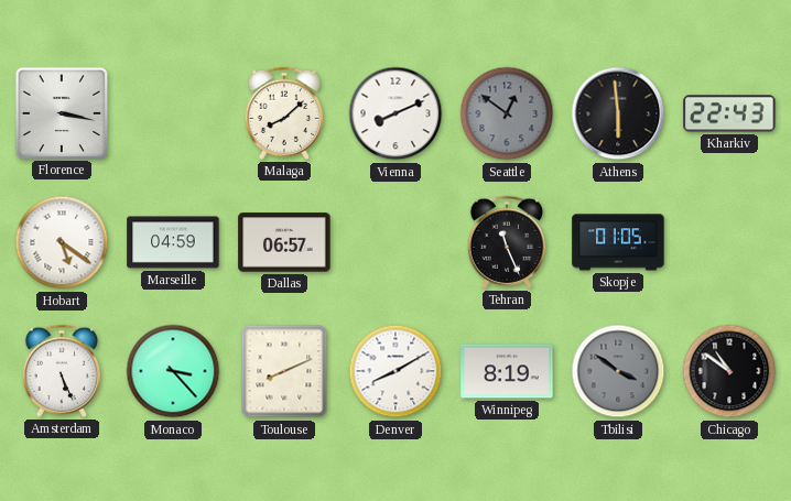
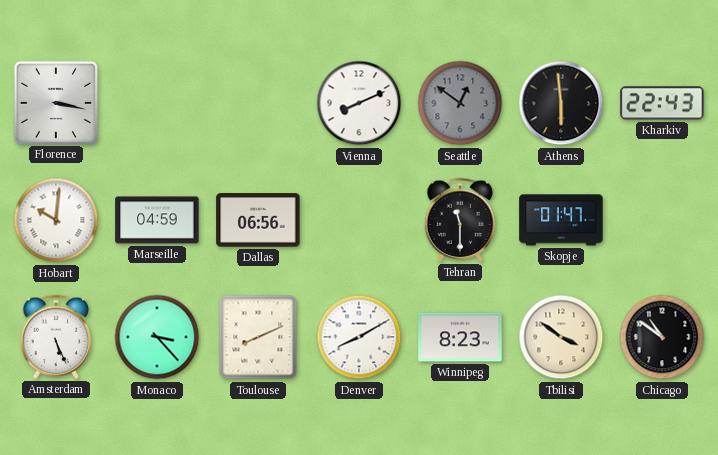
Malaga: 8:08 -> none
Hobart: 5:21 -> 10:01
Dallas: 06:57 -> 06:56
Tehran: 11:26 -> 11:30
Skopje: 01:05 -> 01:47
Winnipeg: 8:19 -> 8:23
Tbilisi dial: grey -> cream
